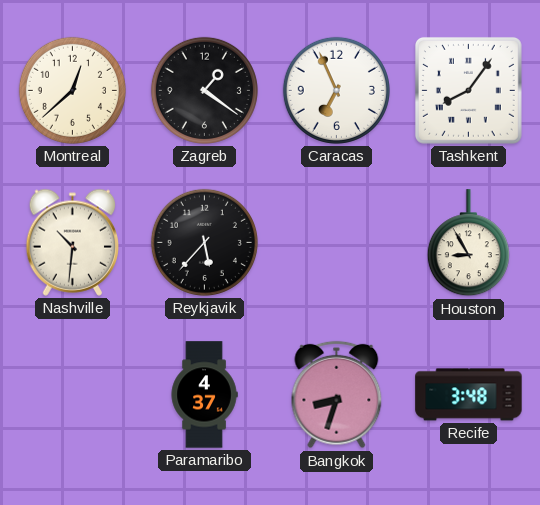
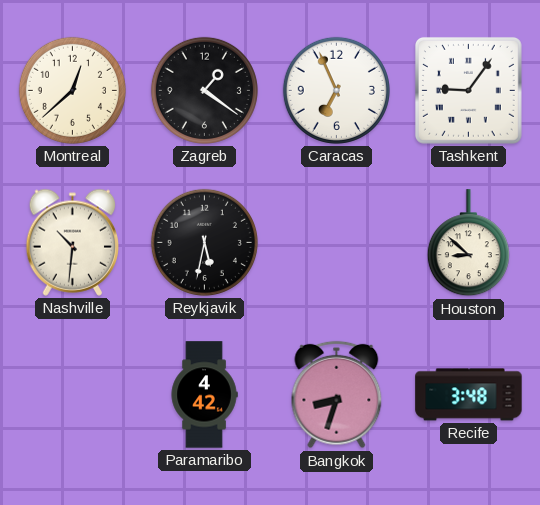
Tashkent: 8:06 -> 9:06
Reykjavik: 5:37 -> 5:32
Houston: 8:55 -> 8:52
Paramaribo: 4:37 -> 4:42
